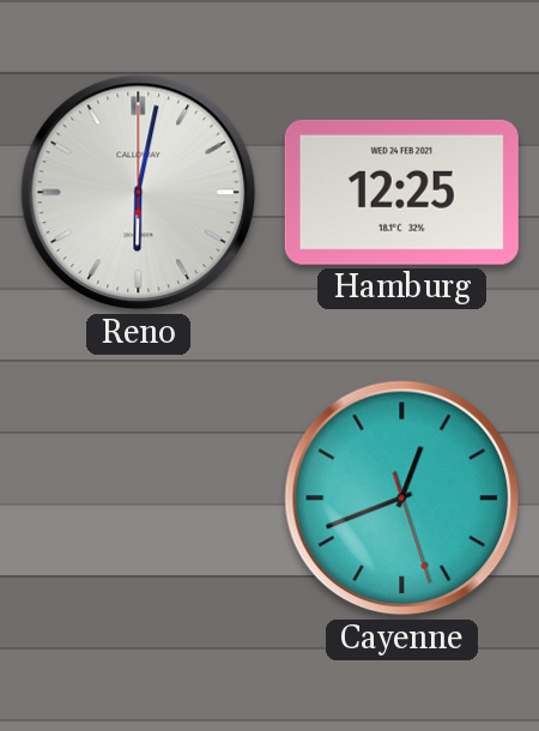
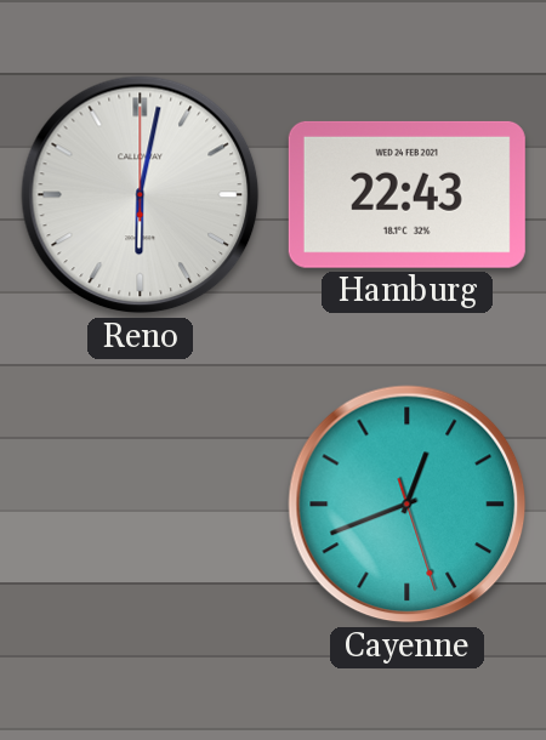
Hamburg: 12:25 -> 22:43
